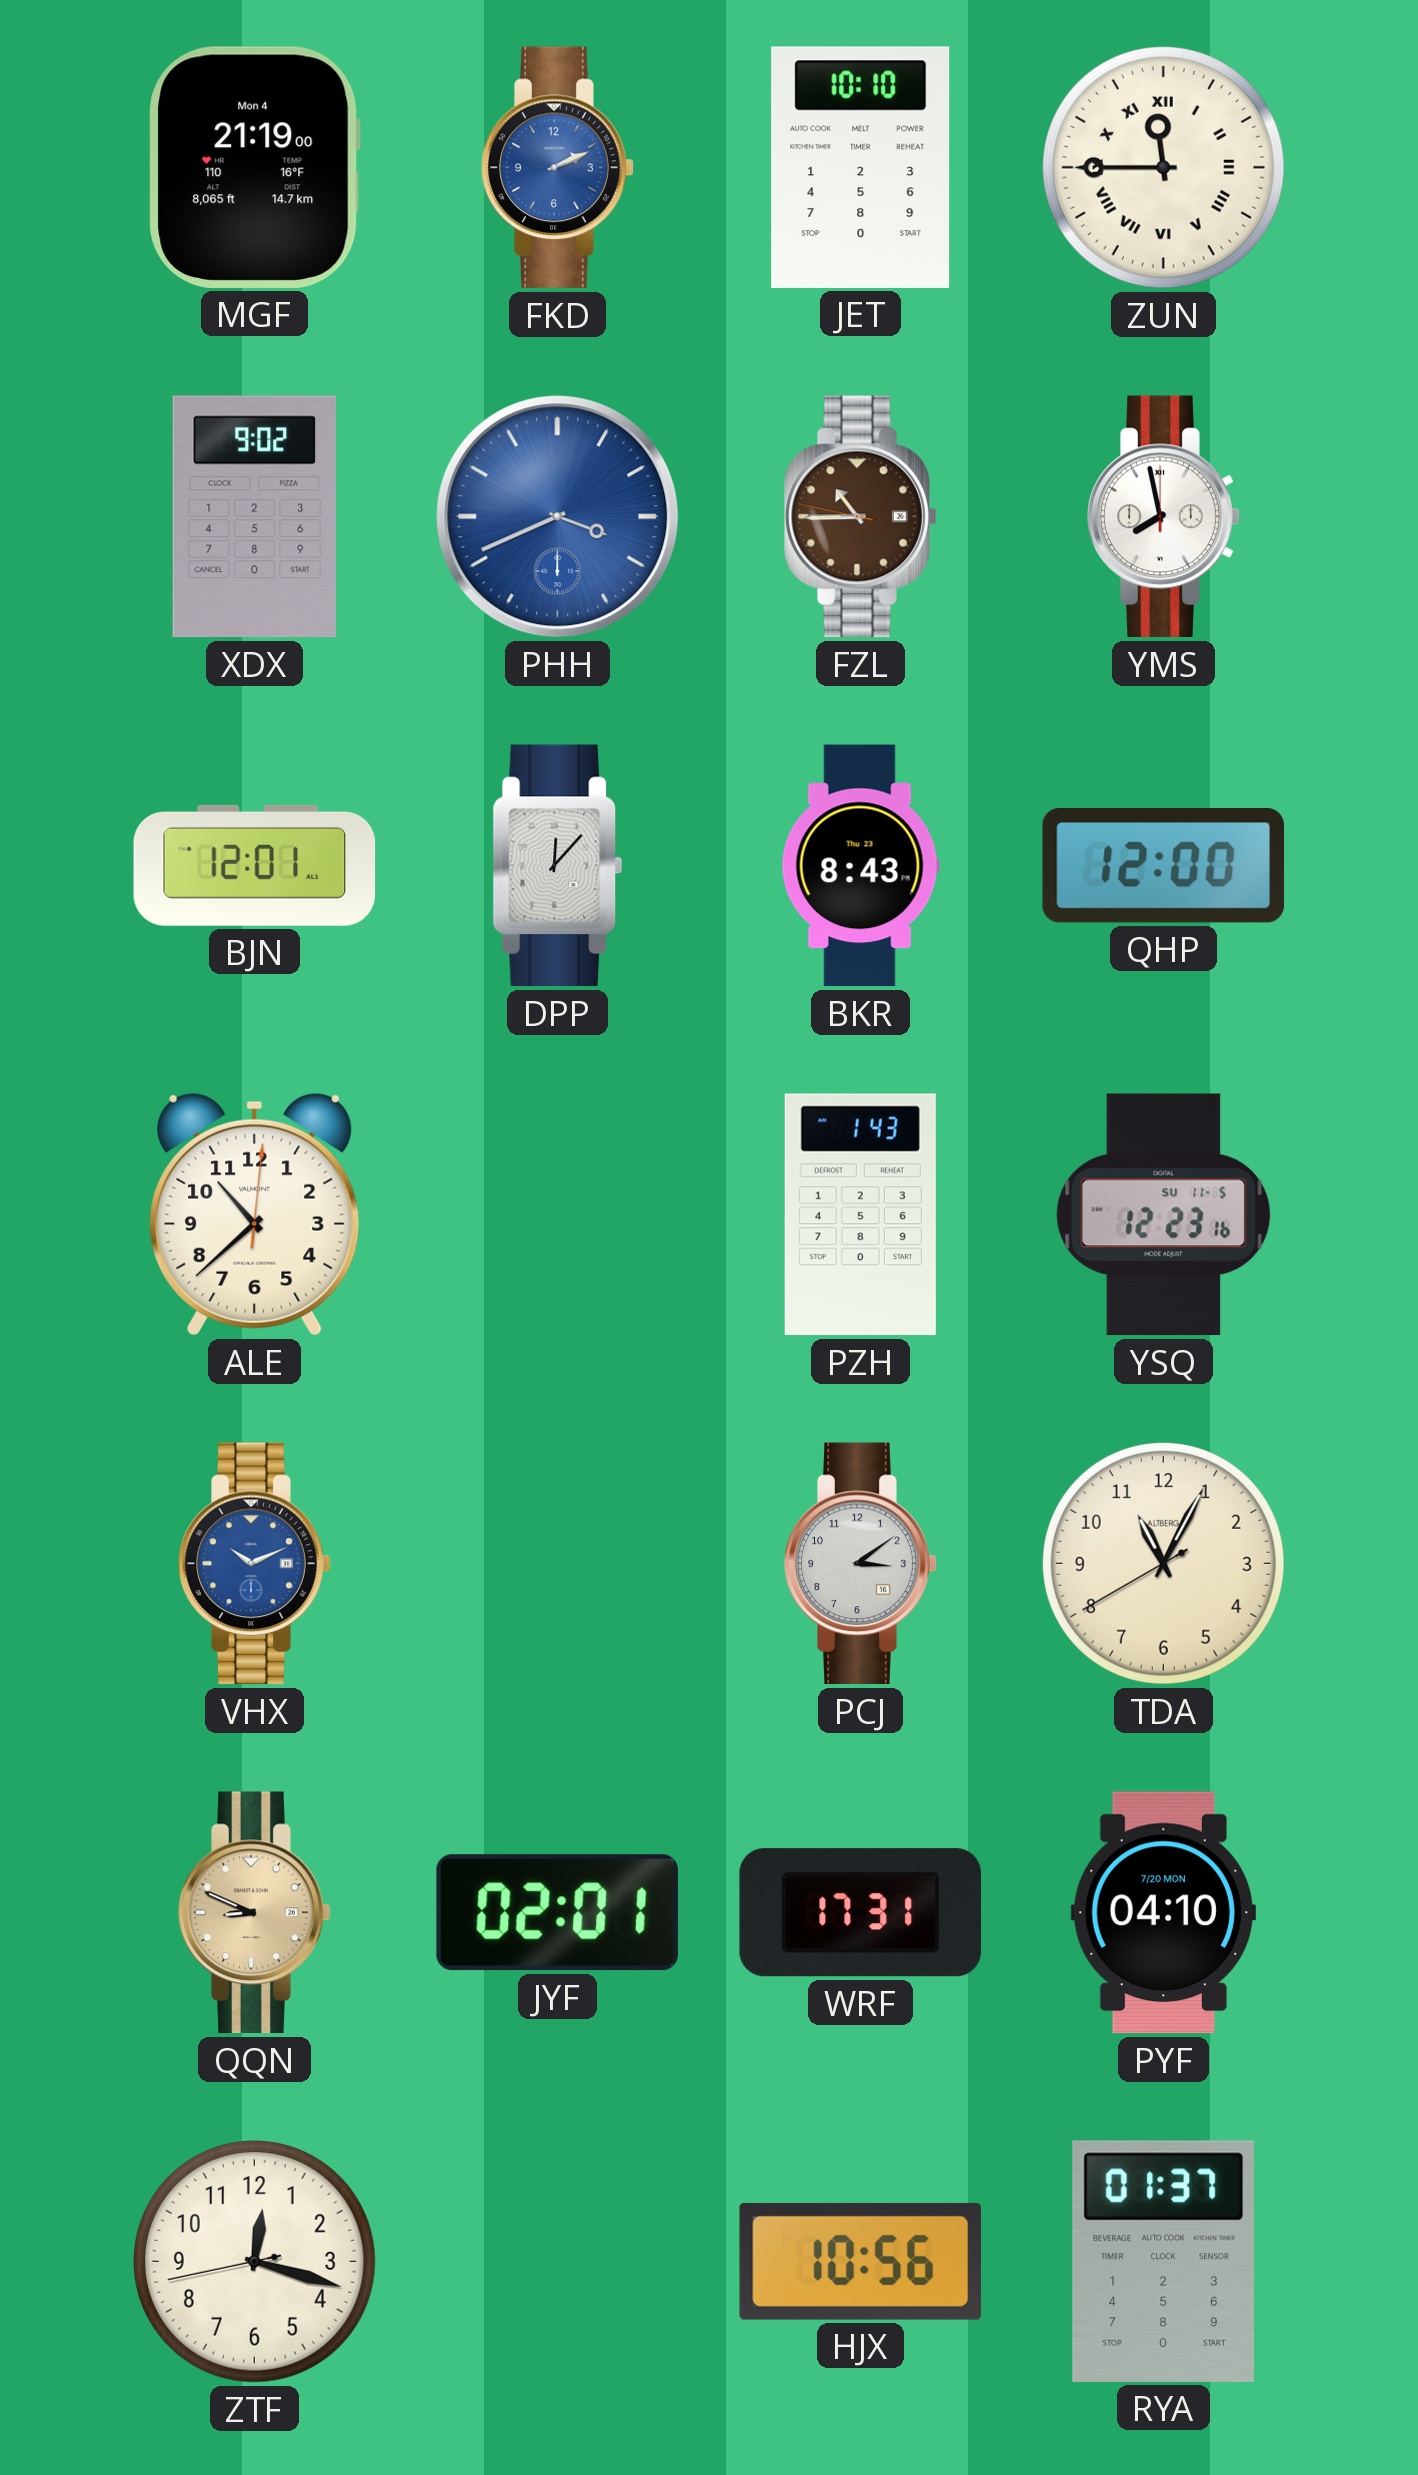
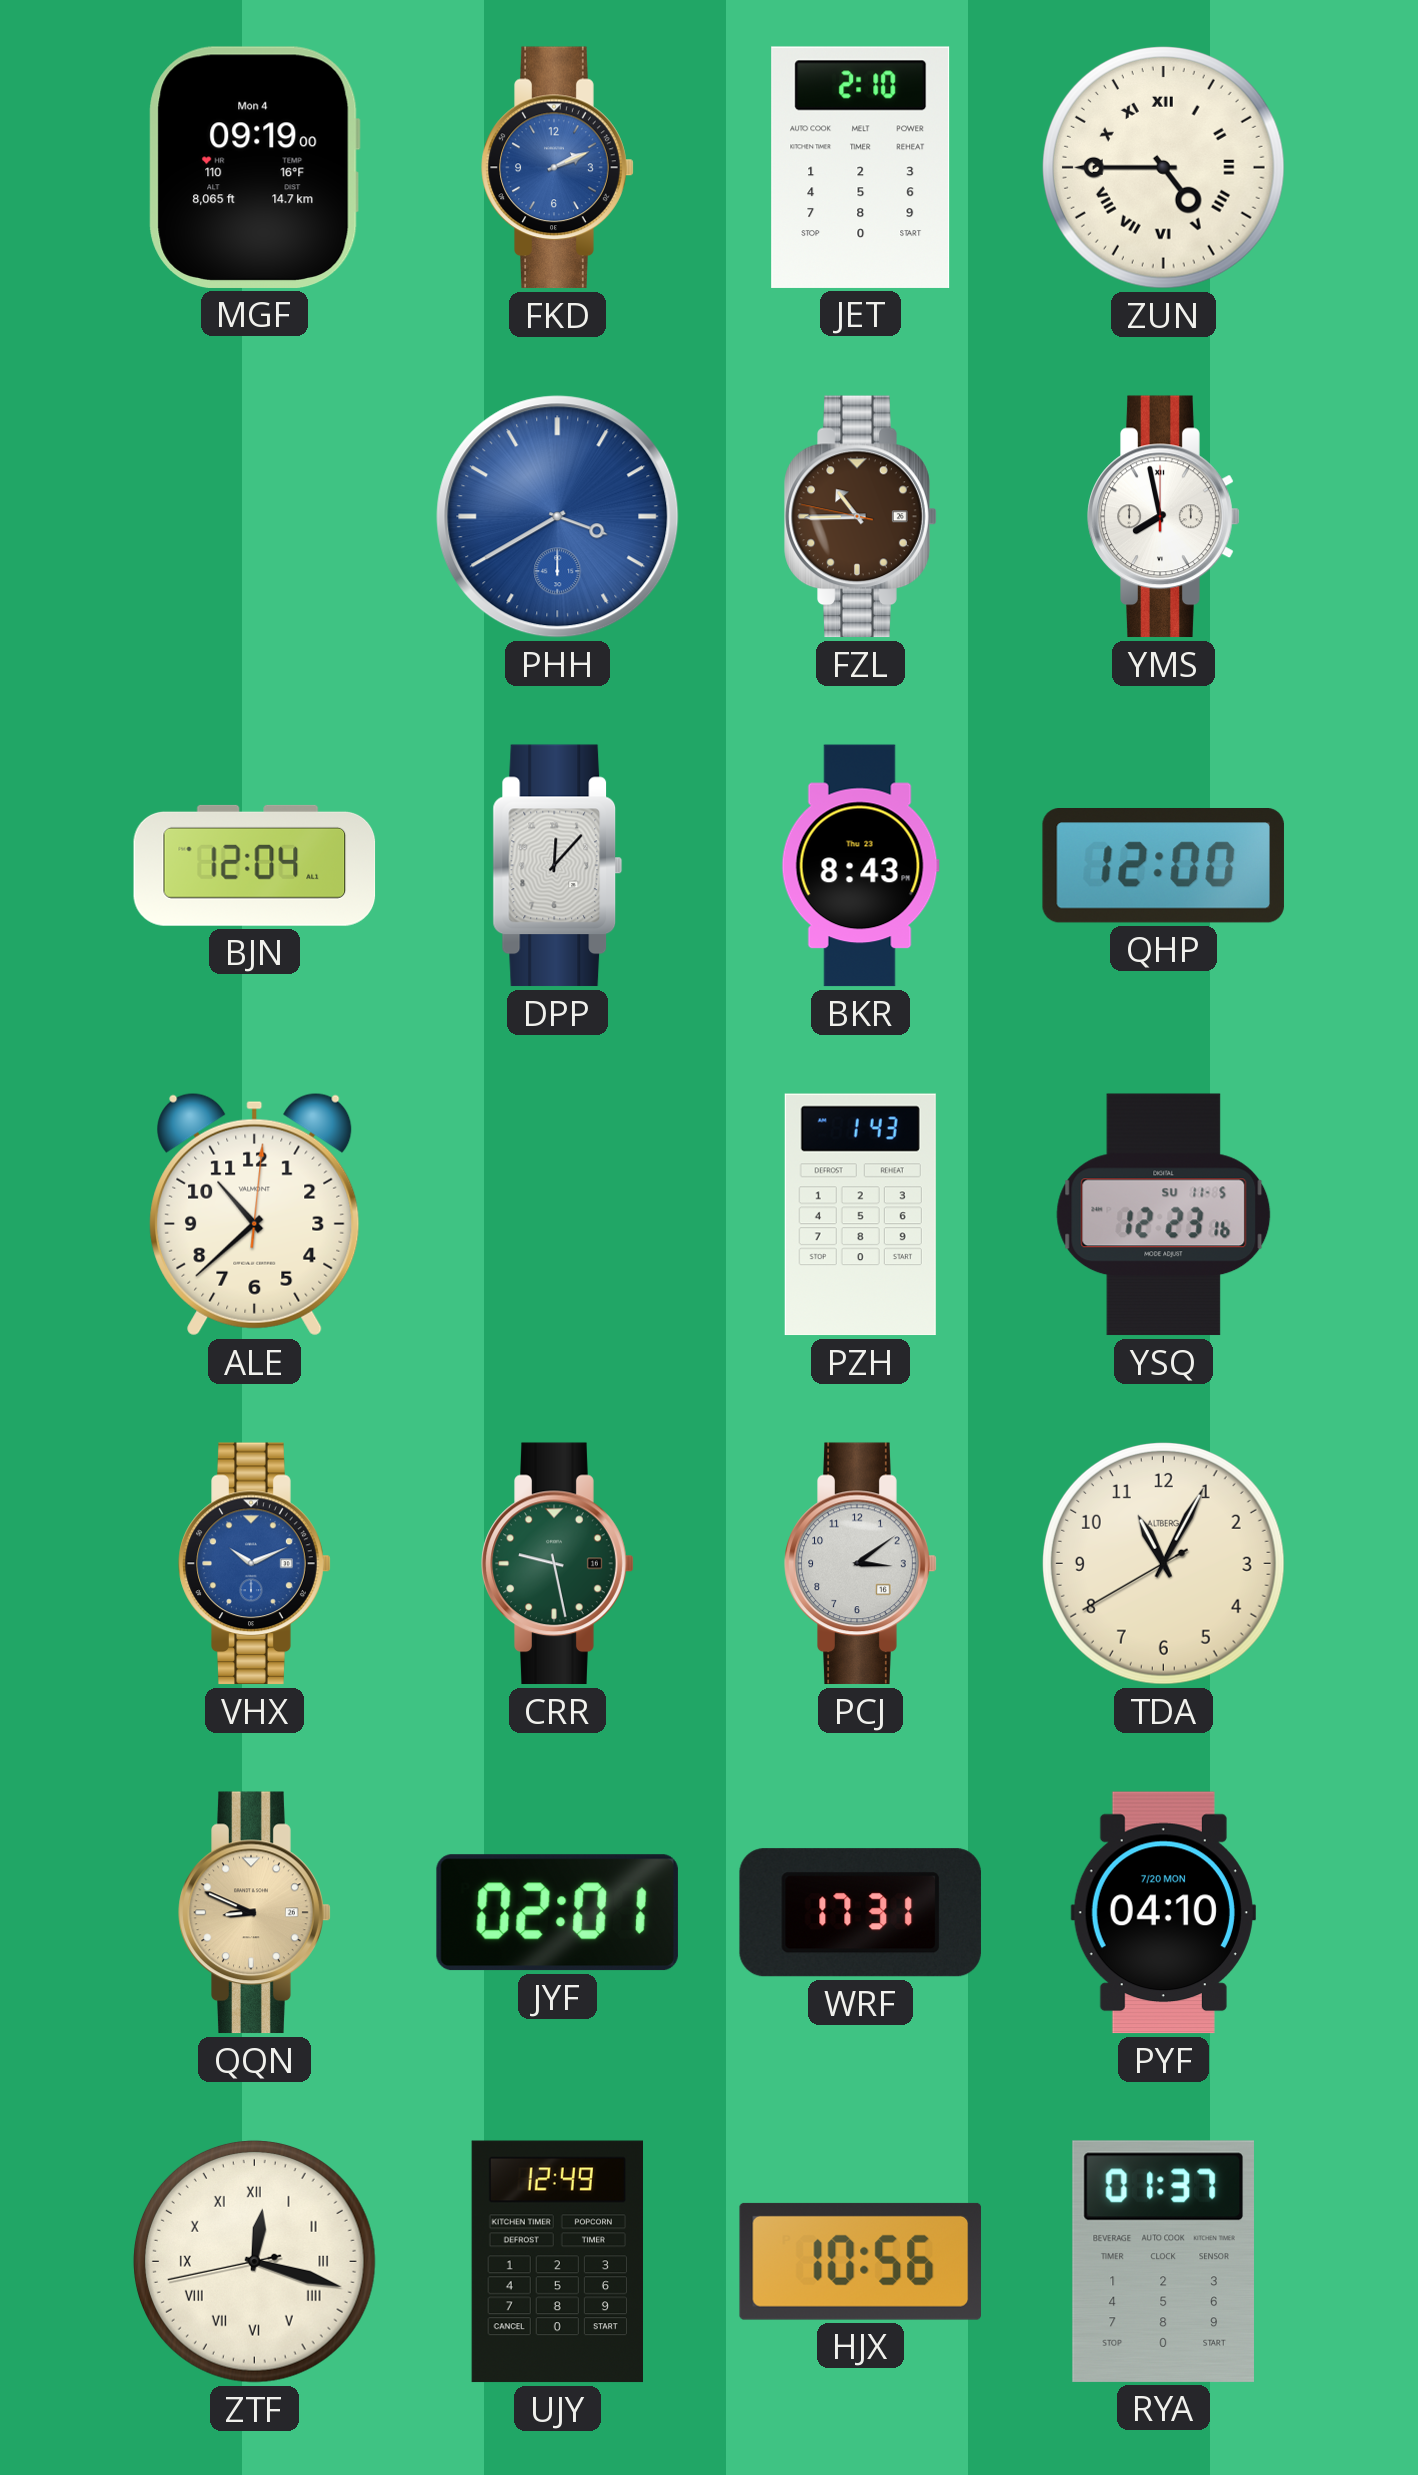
MGF: 21:19 -> 09:19
JET: 10:10 -> 2:10
ZUN: 11:45 -> 4:45
XDX: 9:02 -> none
PHH: 3:41 -> 3:40
BJN: 12:01 -> 12:04
CRR: none -> 9:28
ZTF numerals: Arabic -> Roman
UJY: none -> 12:49
